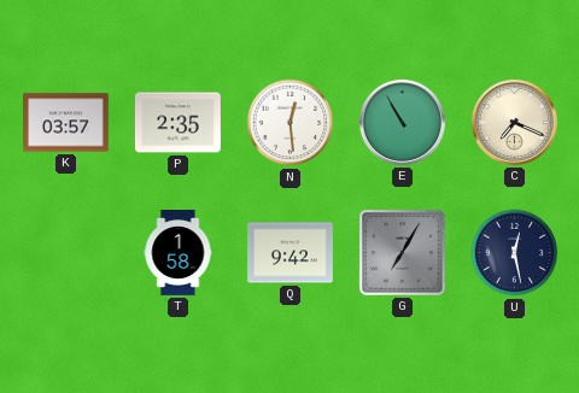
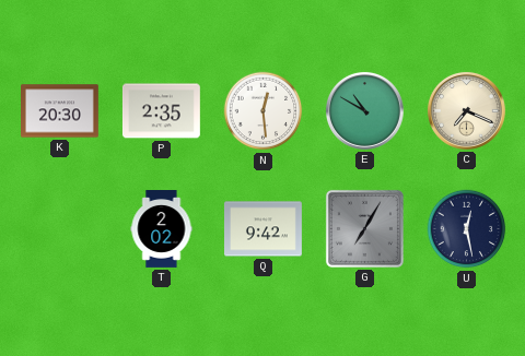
K: 03:57 -> 20:30
E: 10:55 -> 10:50
T: 1:58 -> 2:02
